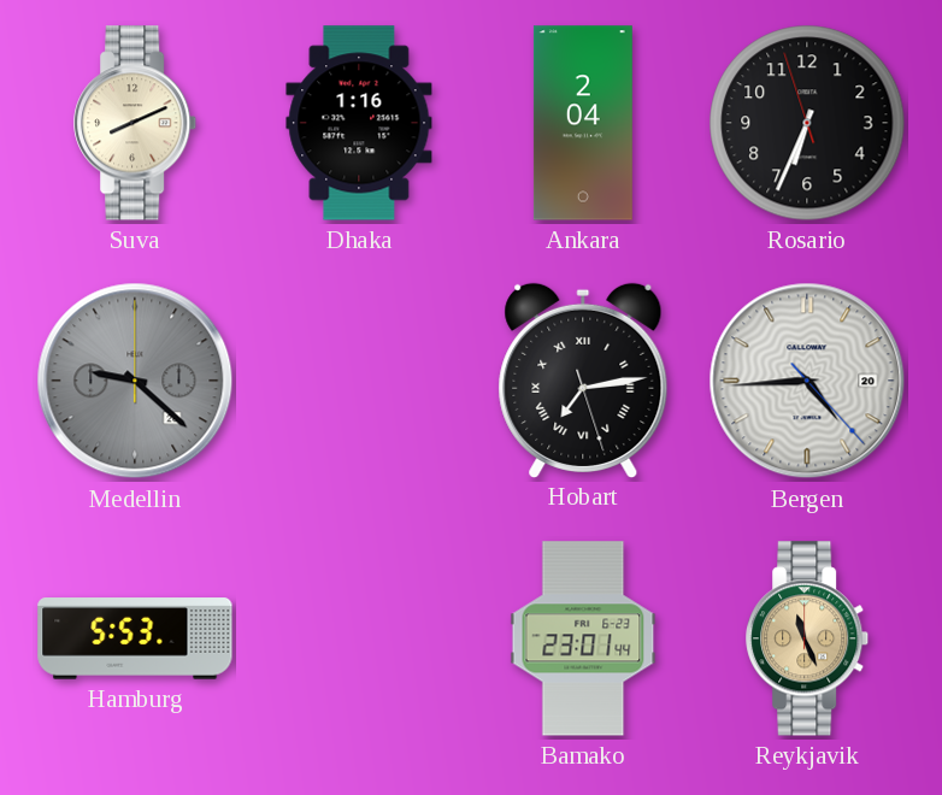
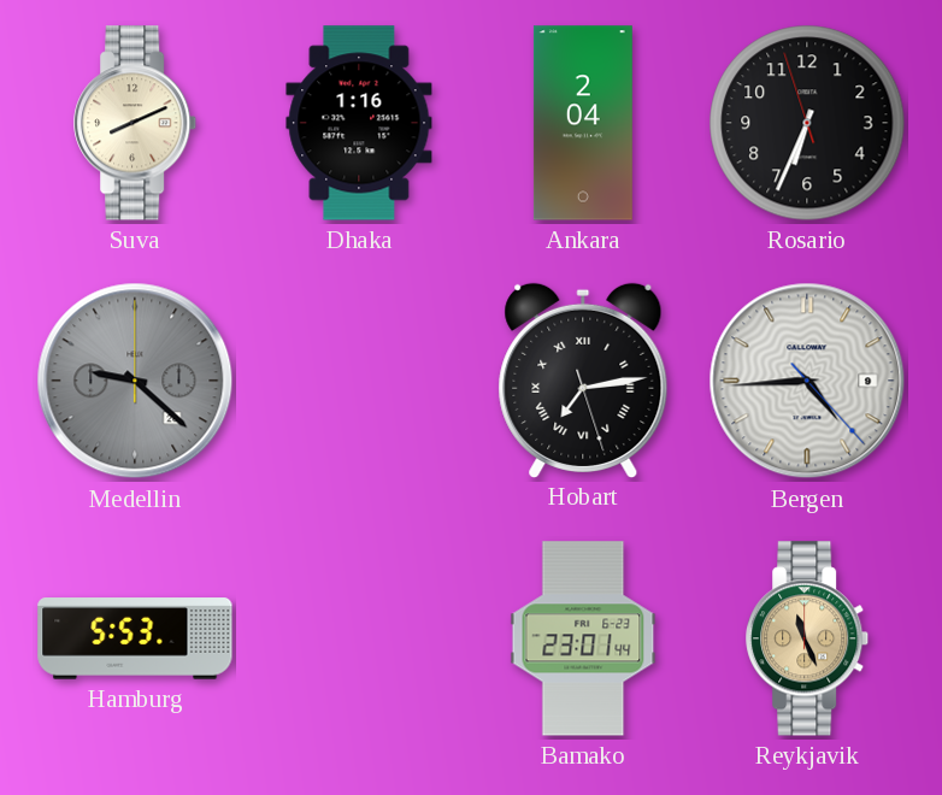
Bergen date: 20 -> 9
